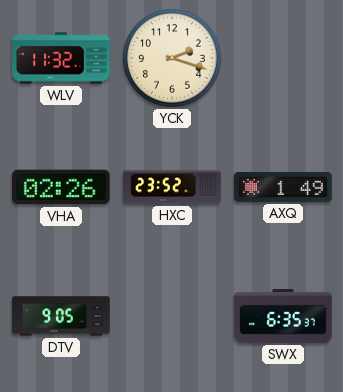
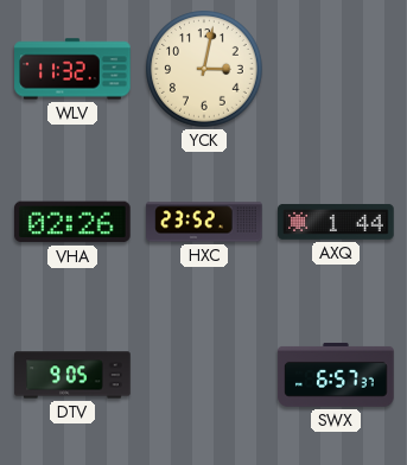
YCK: 2:18 -> 3:02
AXQ: 1:49 -> 1:44
SWX: 6:35 -> 6:57
